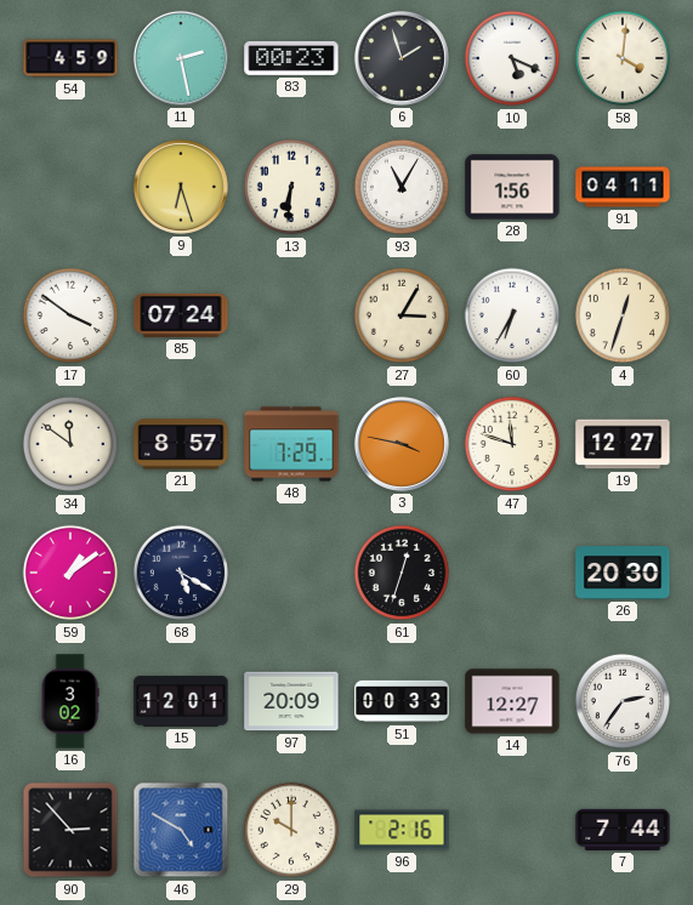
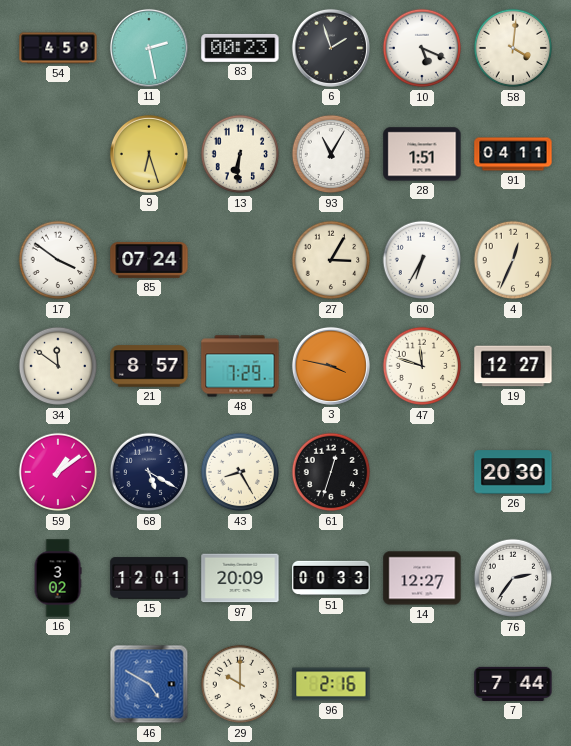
28: 1:56 -> 1:51
4: 12:33 -> 12:34
43: none -> 8:25
90: 2:53 -> none
